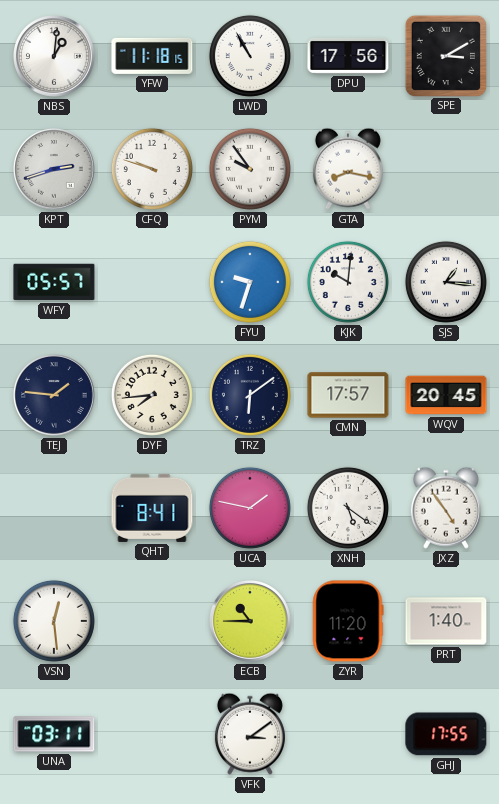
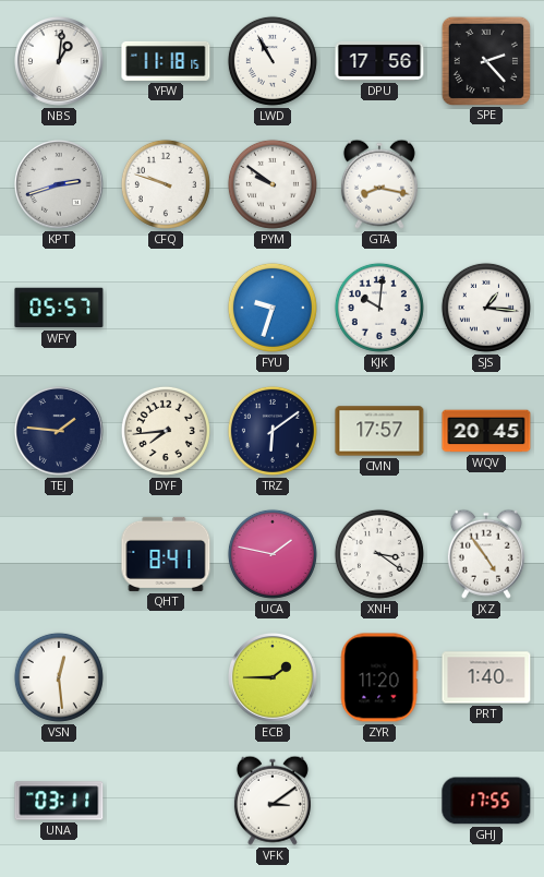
SPE: 3:10 -> 2:23
PYM: 9:54 -> 9:51
XNH: 5:21 -> 3:21
ECB: 10:45 -> 1:45
